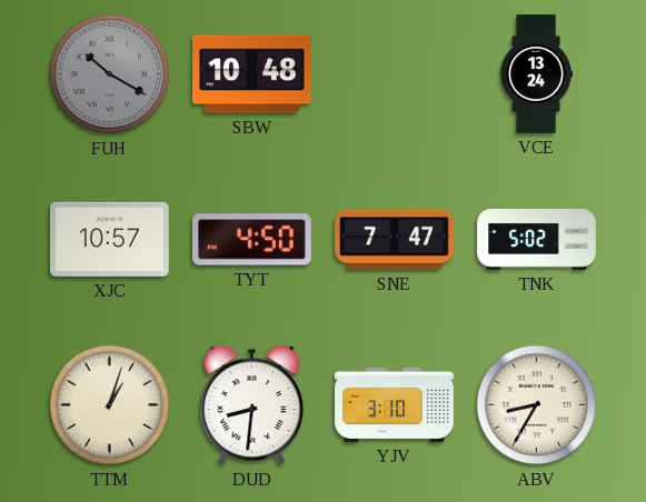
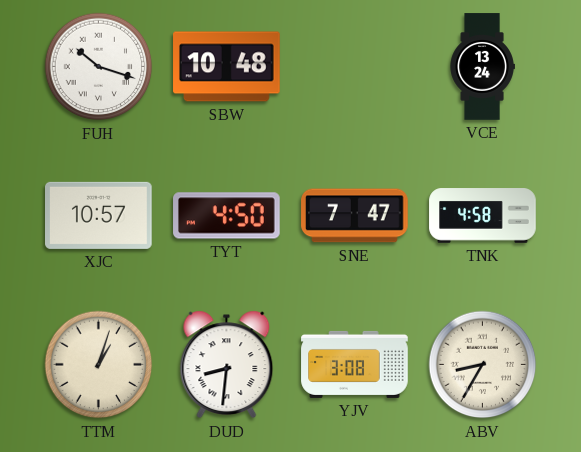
FUH: 10:20 -> 10:18
FUH dial: grey -> white
TNK: 5:02 -> 4:58
YJV: 3:10 -> 3:08
